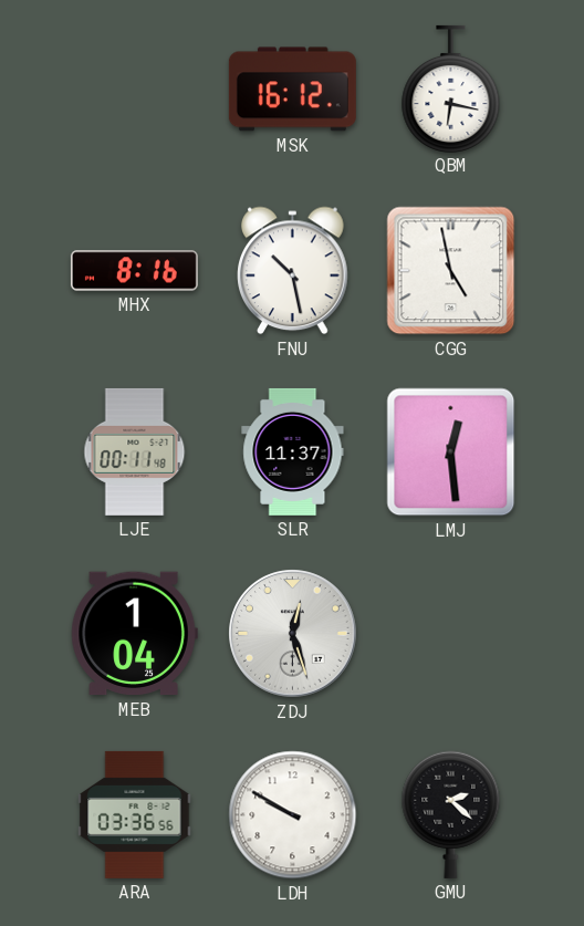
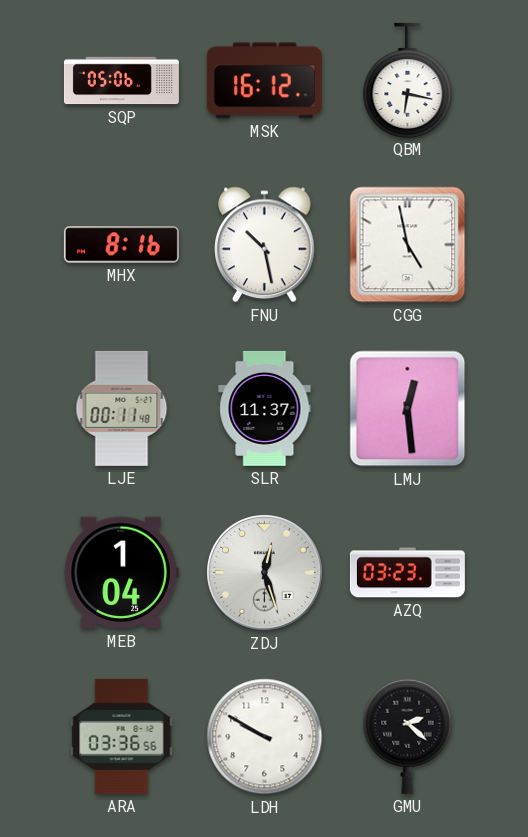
SQP: none -> 05:06
AZQ: none -> 03:23
